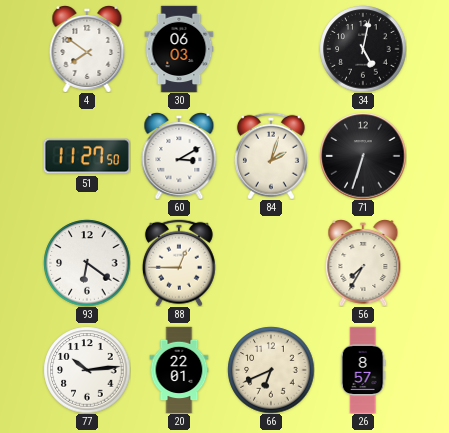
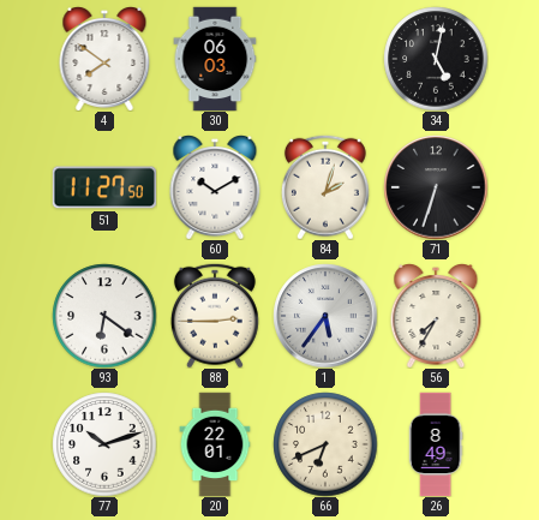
60: 3:10 -> 10:10
88: 12:45 -> 2:45
1: none -> 5:36
77: 10:14 -> 10:12
26: 8:57 -> 8:49
